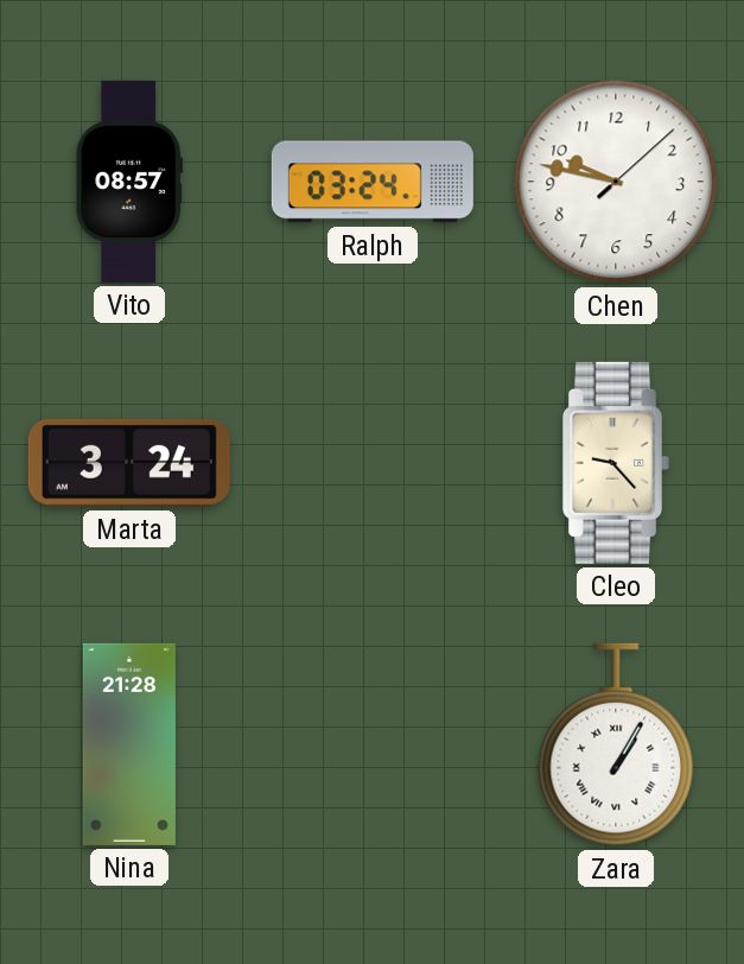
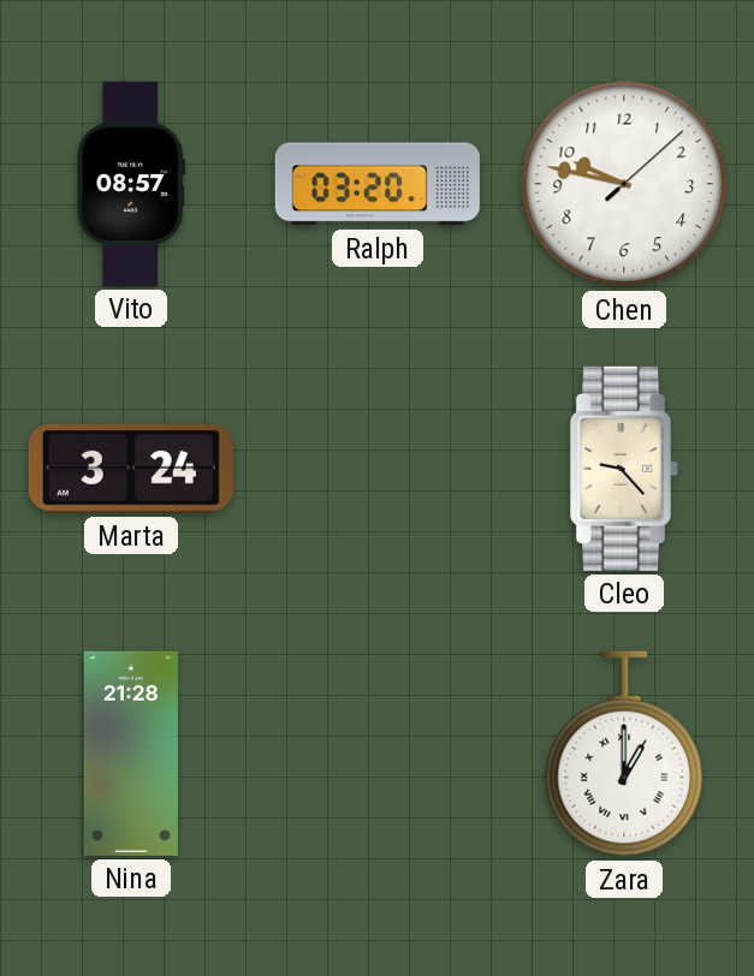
Ralph: 03:24 -> 03:20
Zara: 1:05 -> 1:00
